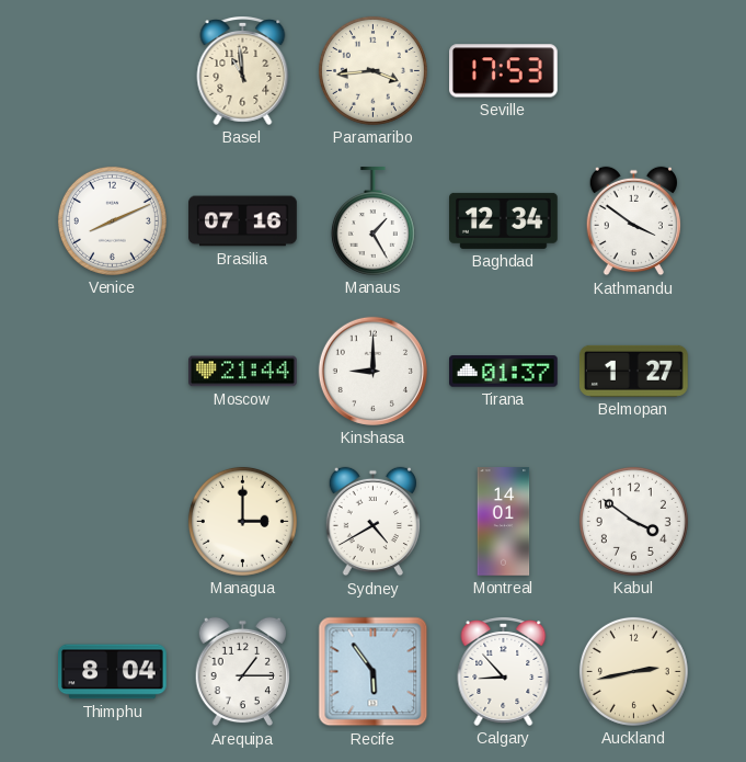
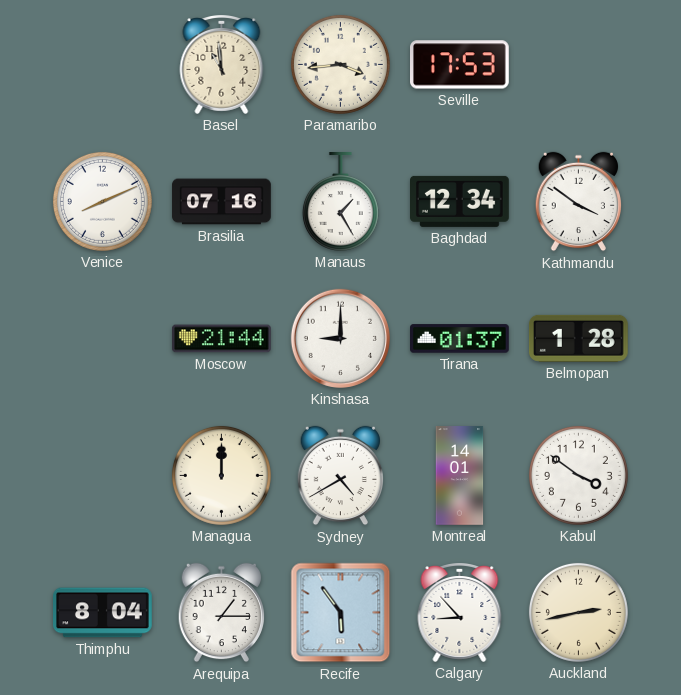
Belmopan: 1:27 -> 1:28
Managua: 3:00 -> 12:00
